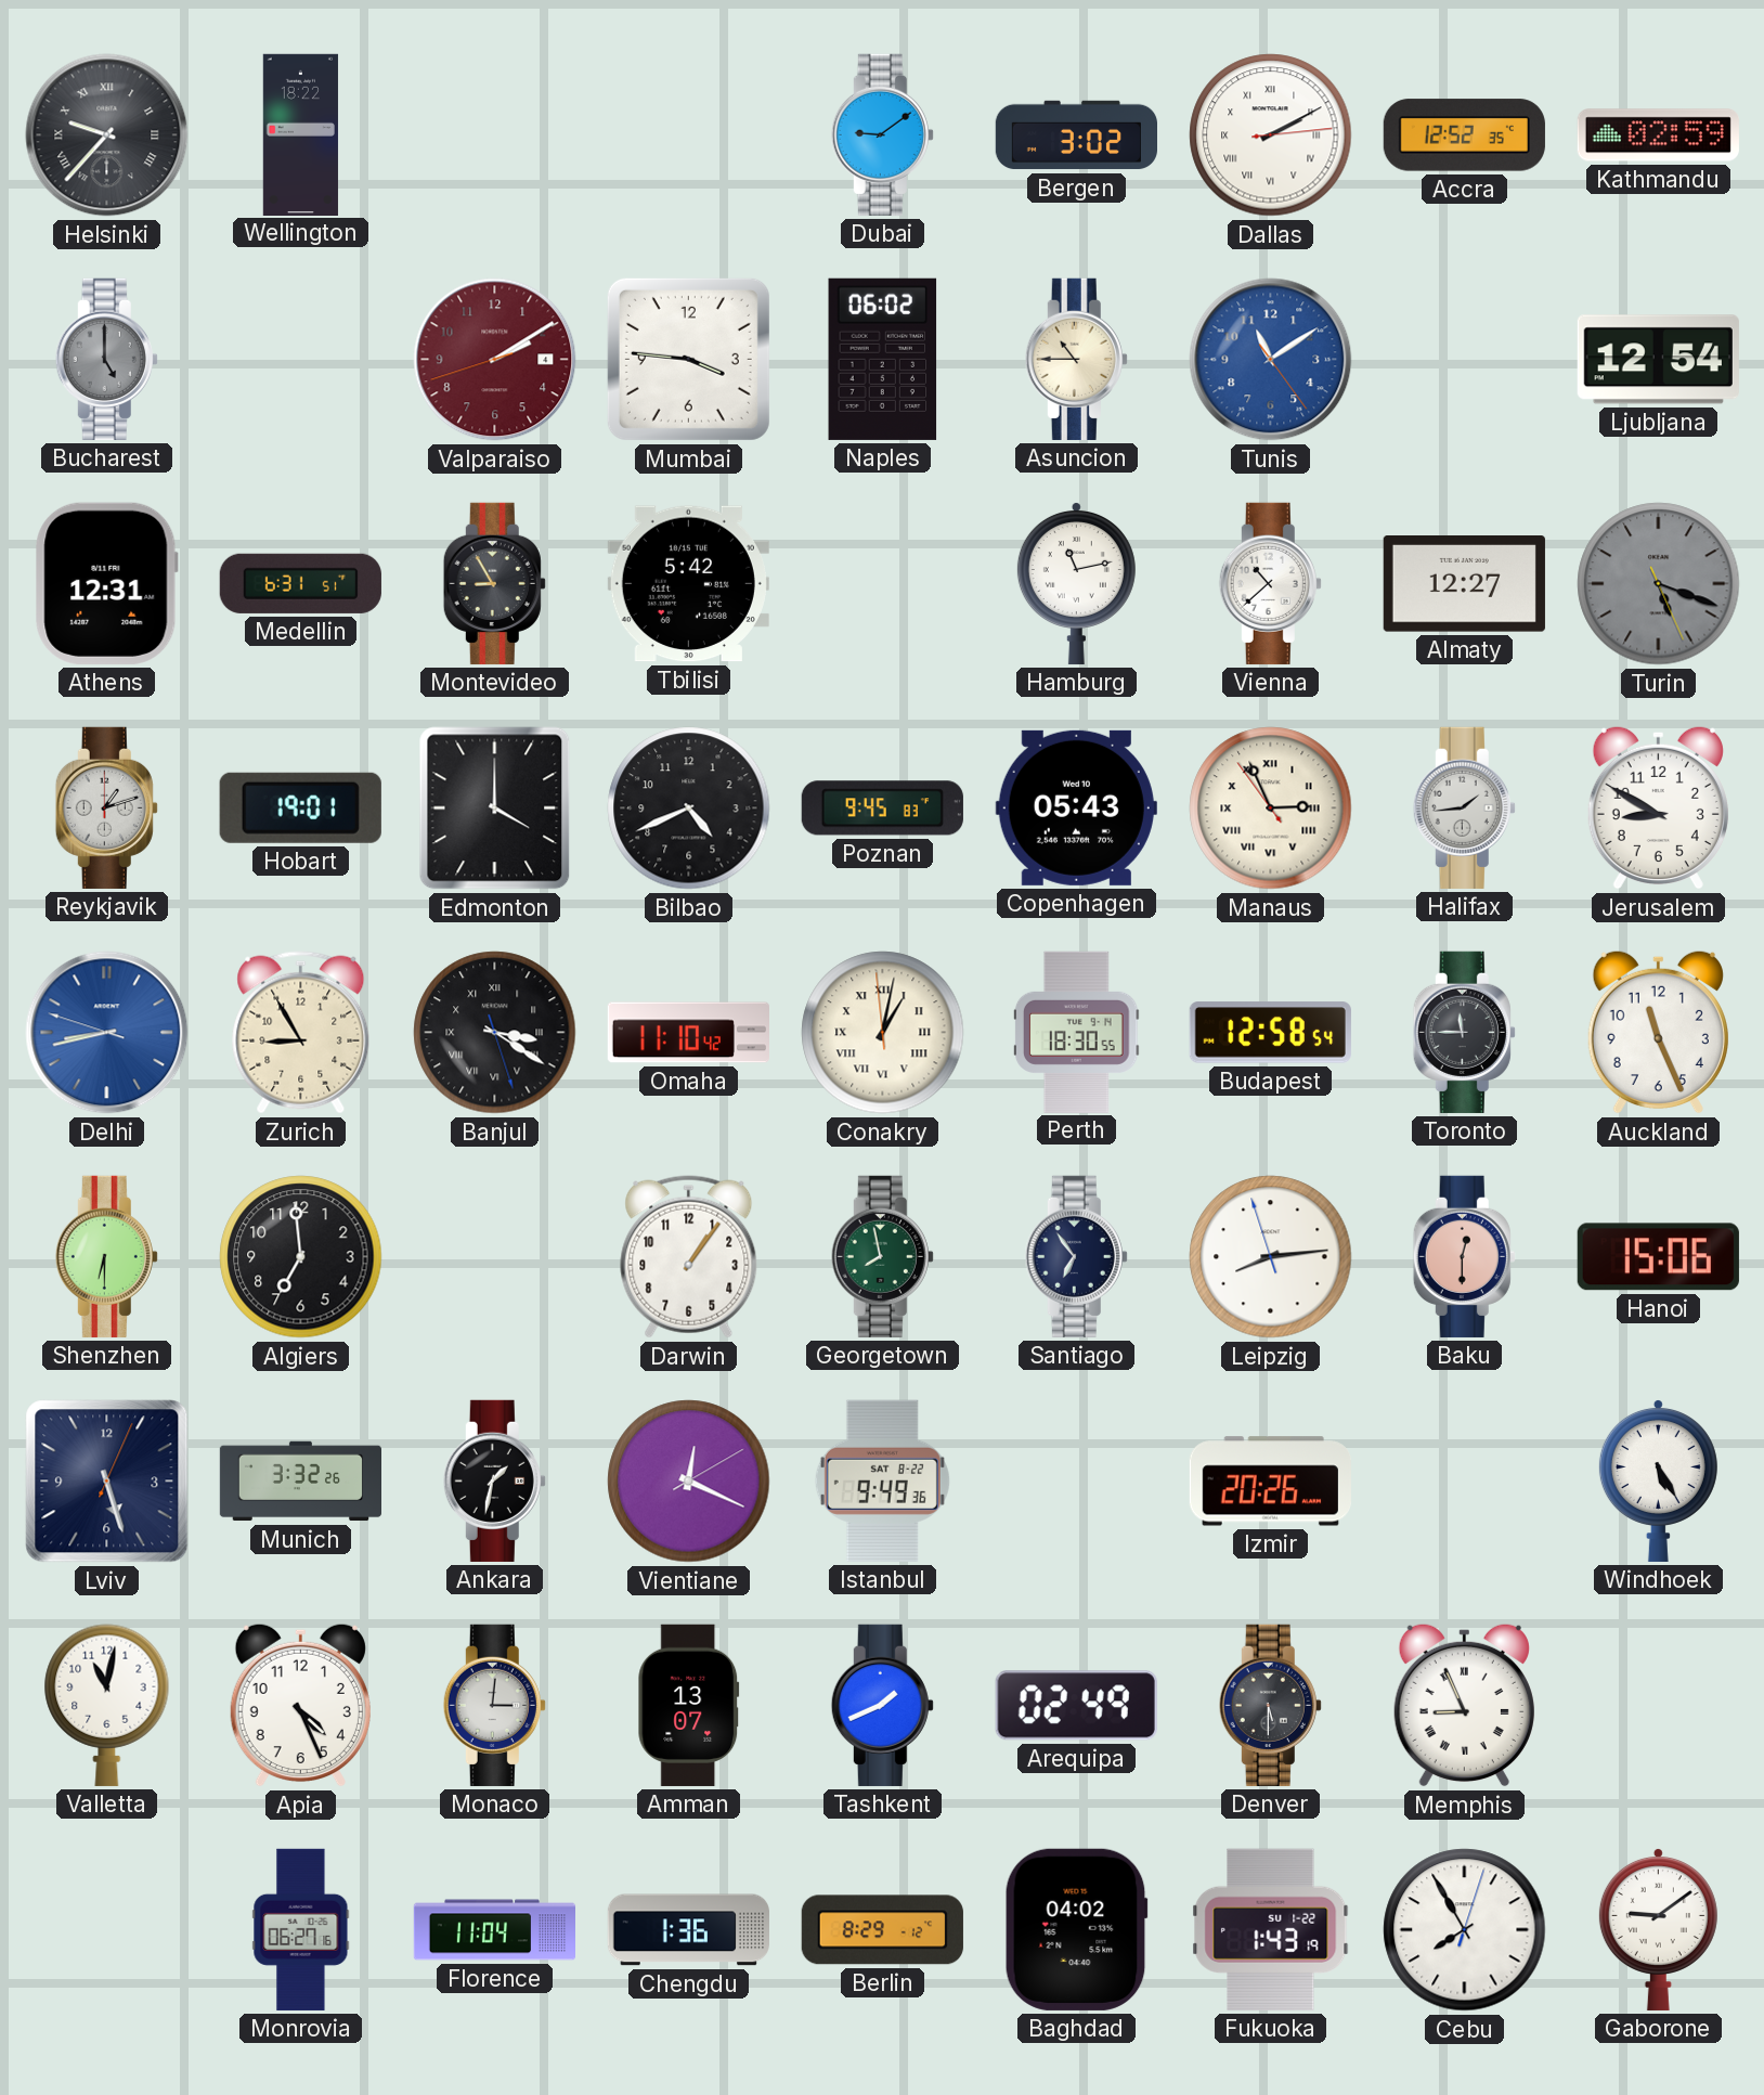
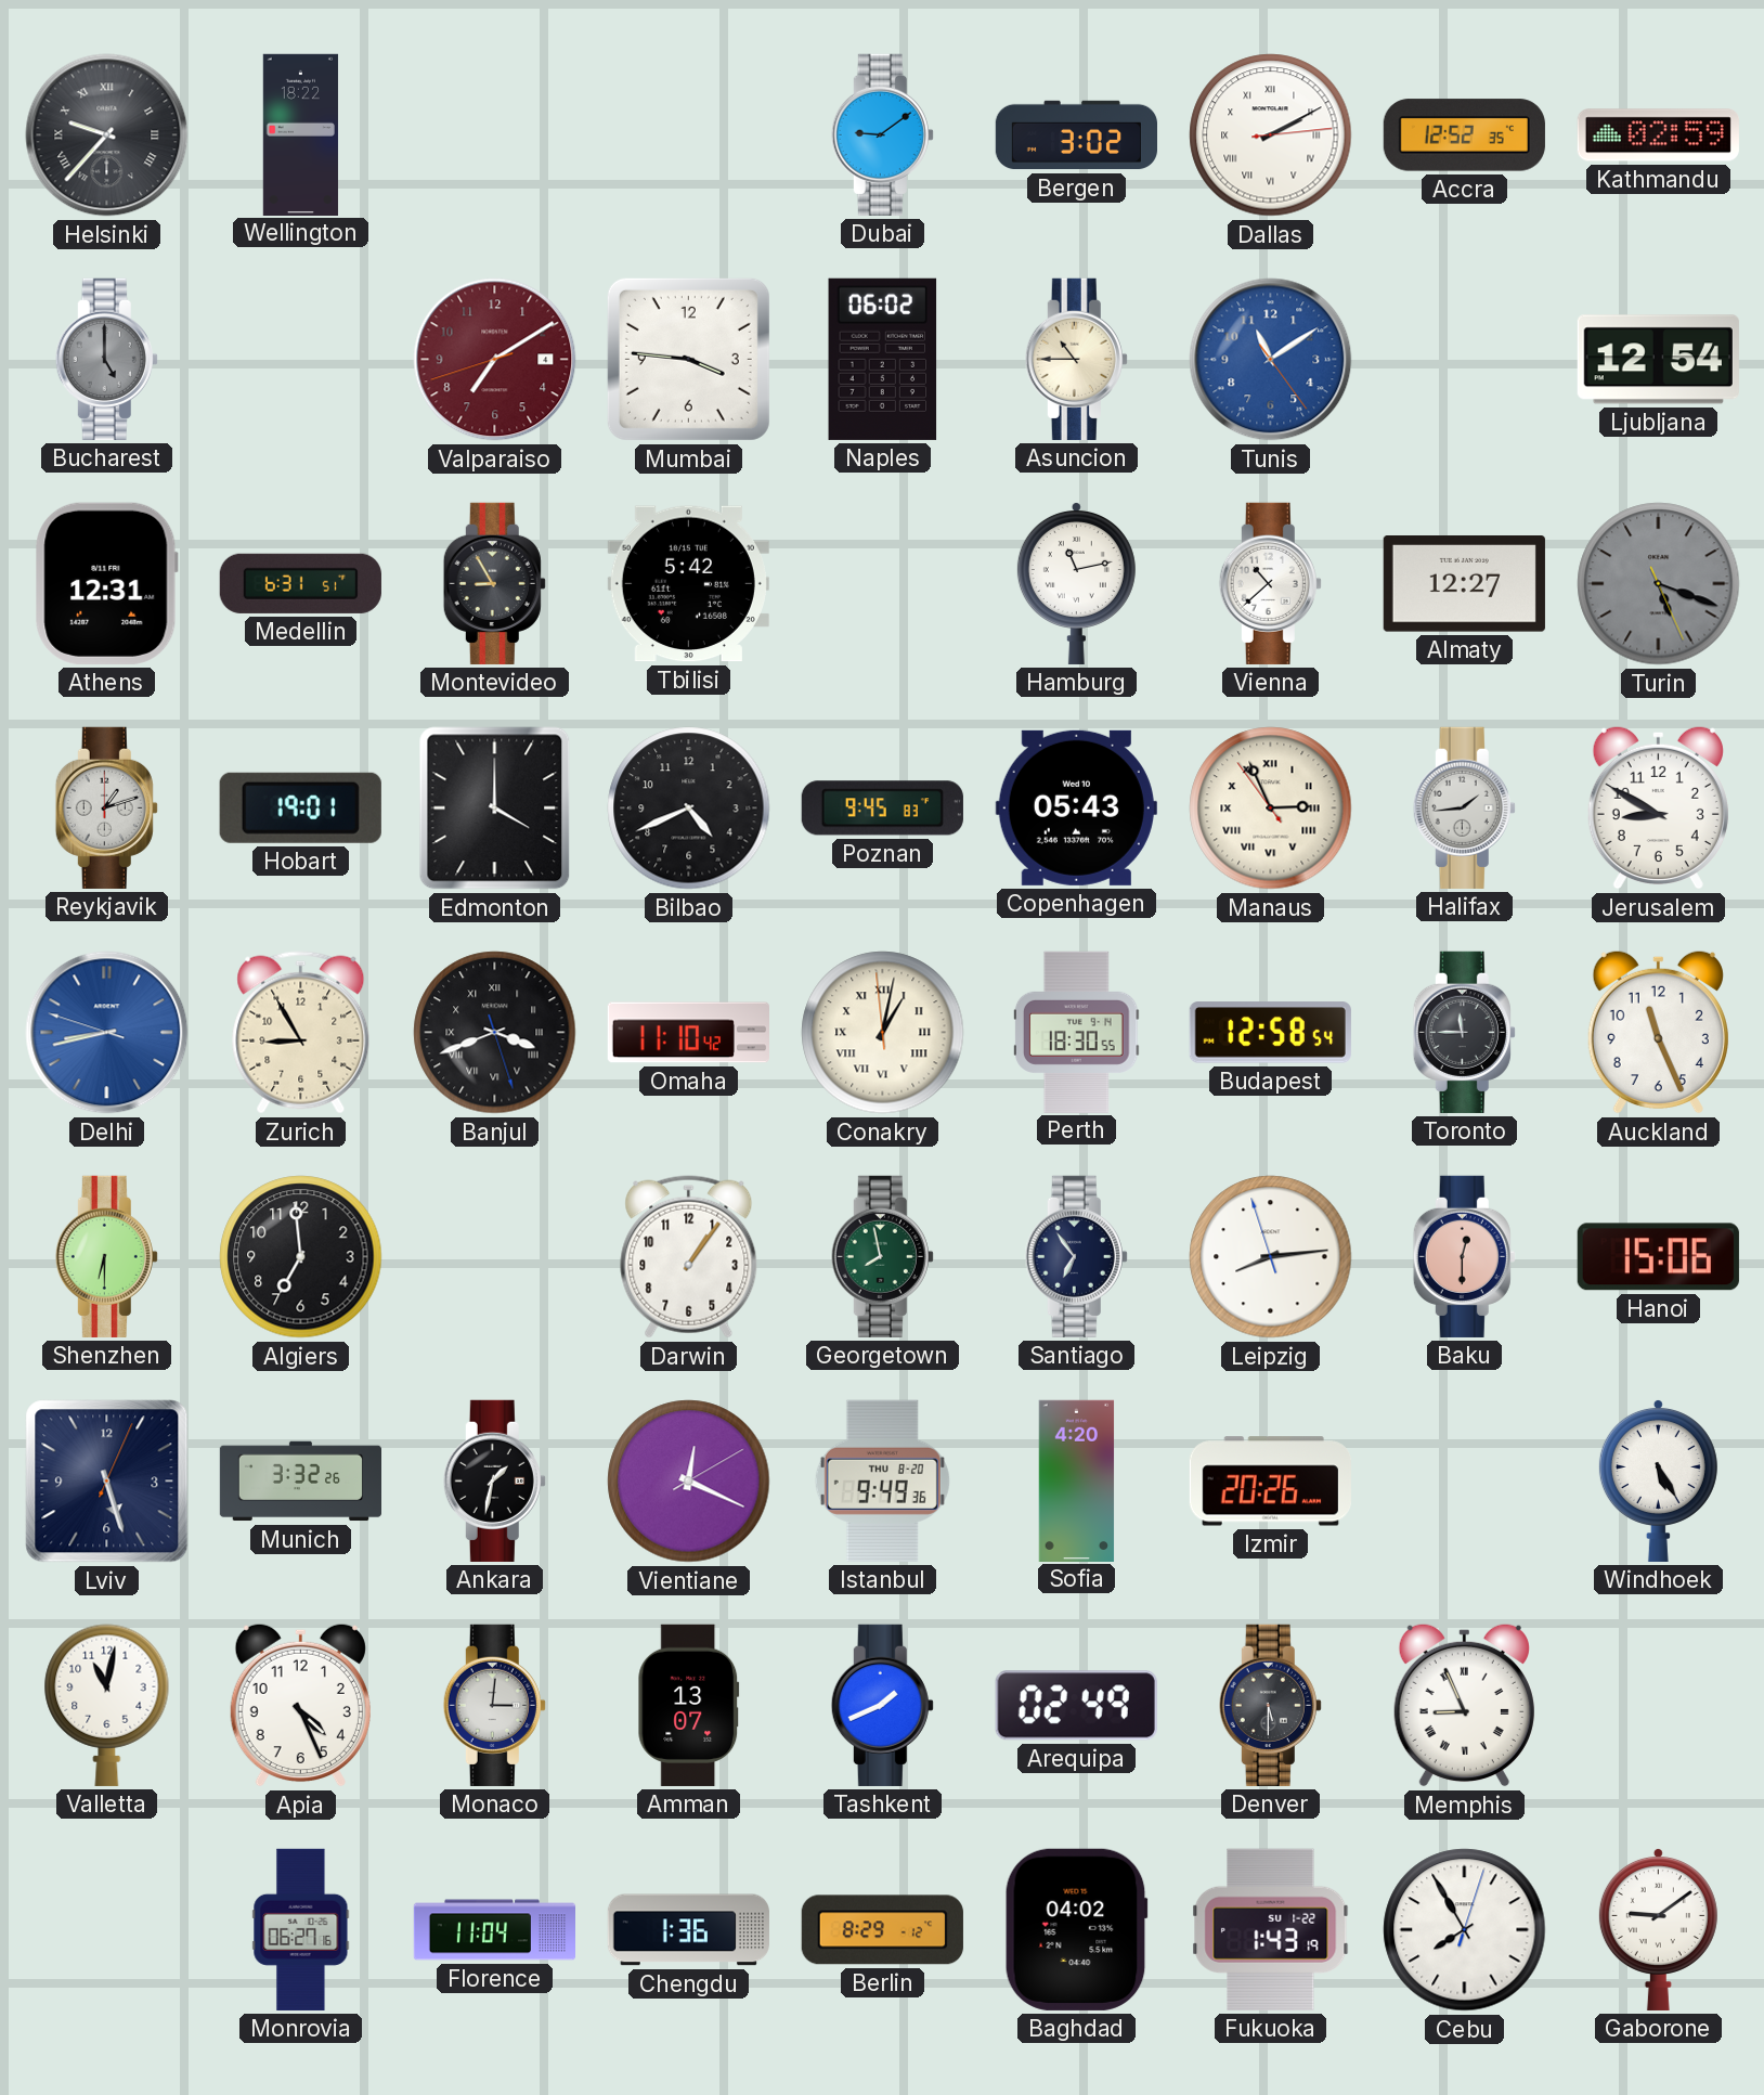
Valparaiso: 2:09 -> 7:09
Banjul: 3:20 -> 3:41
Istanbul date: SAT 8-22 -> THU 8-20
Sofia: none -> 4:20
